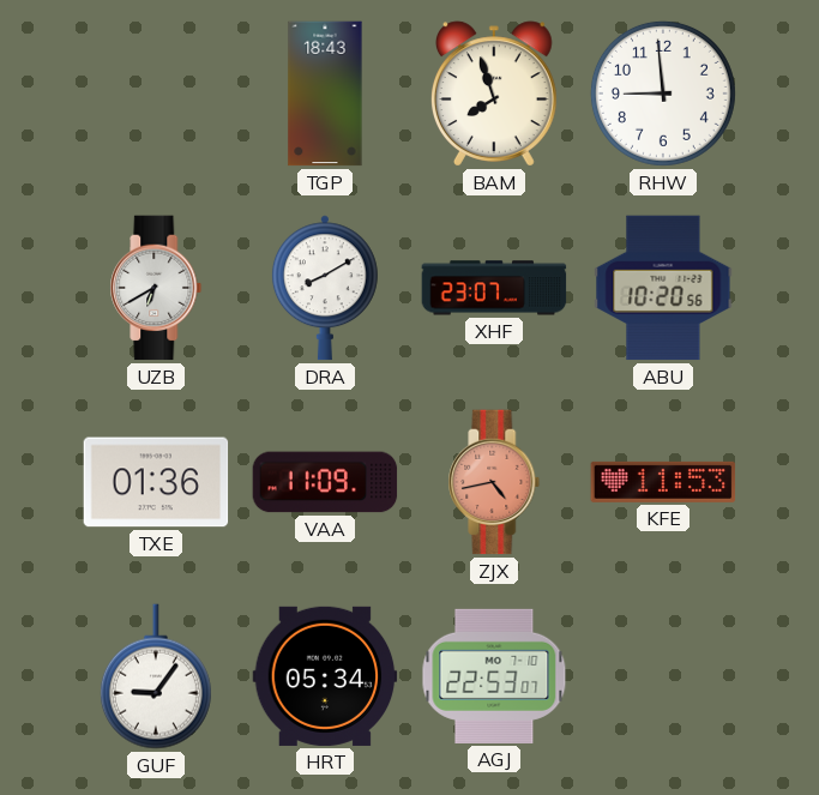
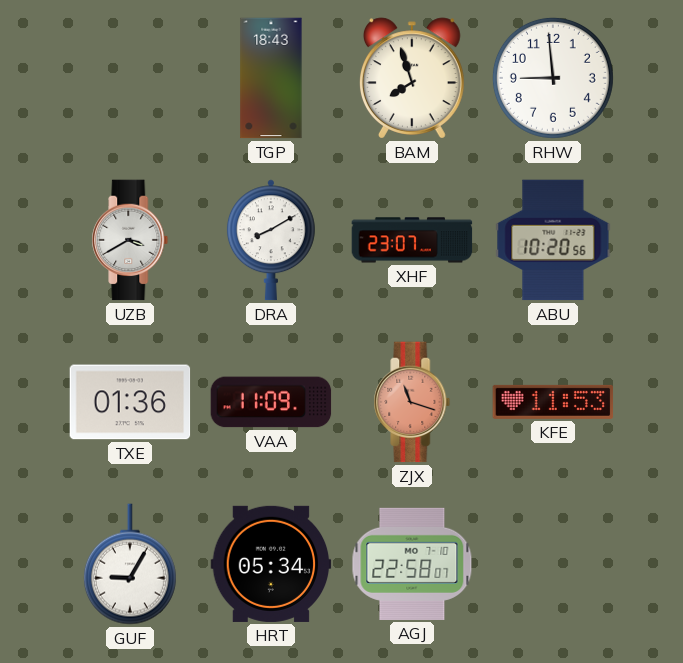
UZB: 6:40 -> 3:40
ZJX: 4:43 -> 11:18
GUF: 9:06 -> 9:05
AGJ: 22:53 -> 22:58
